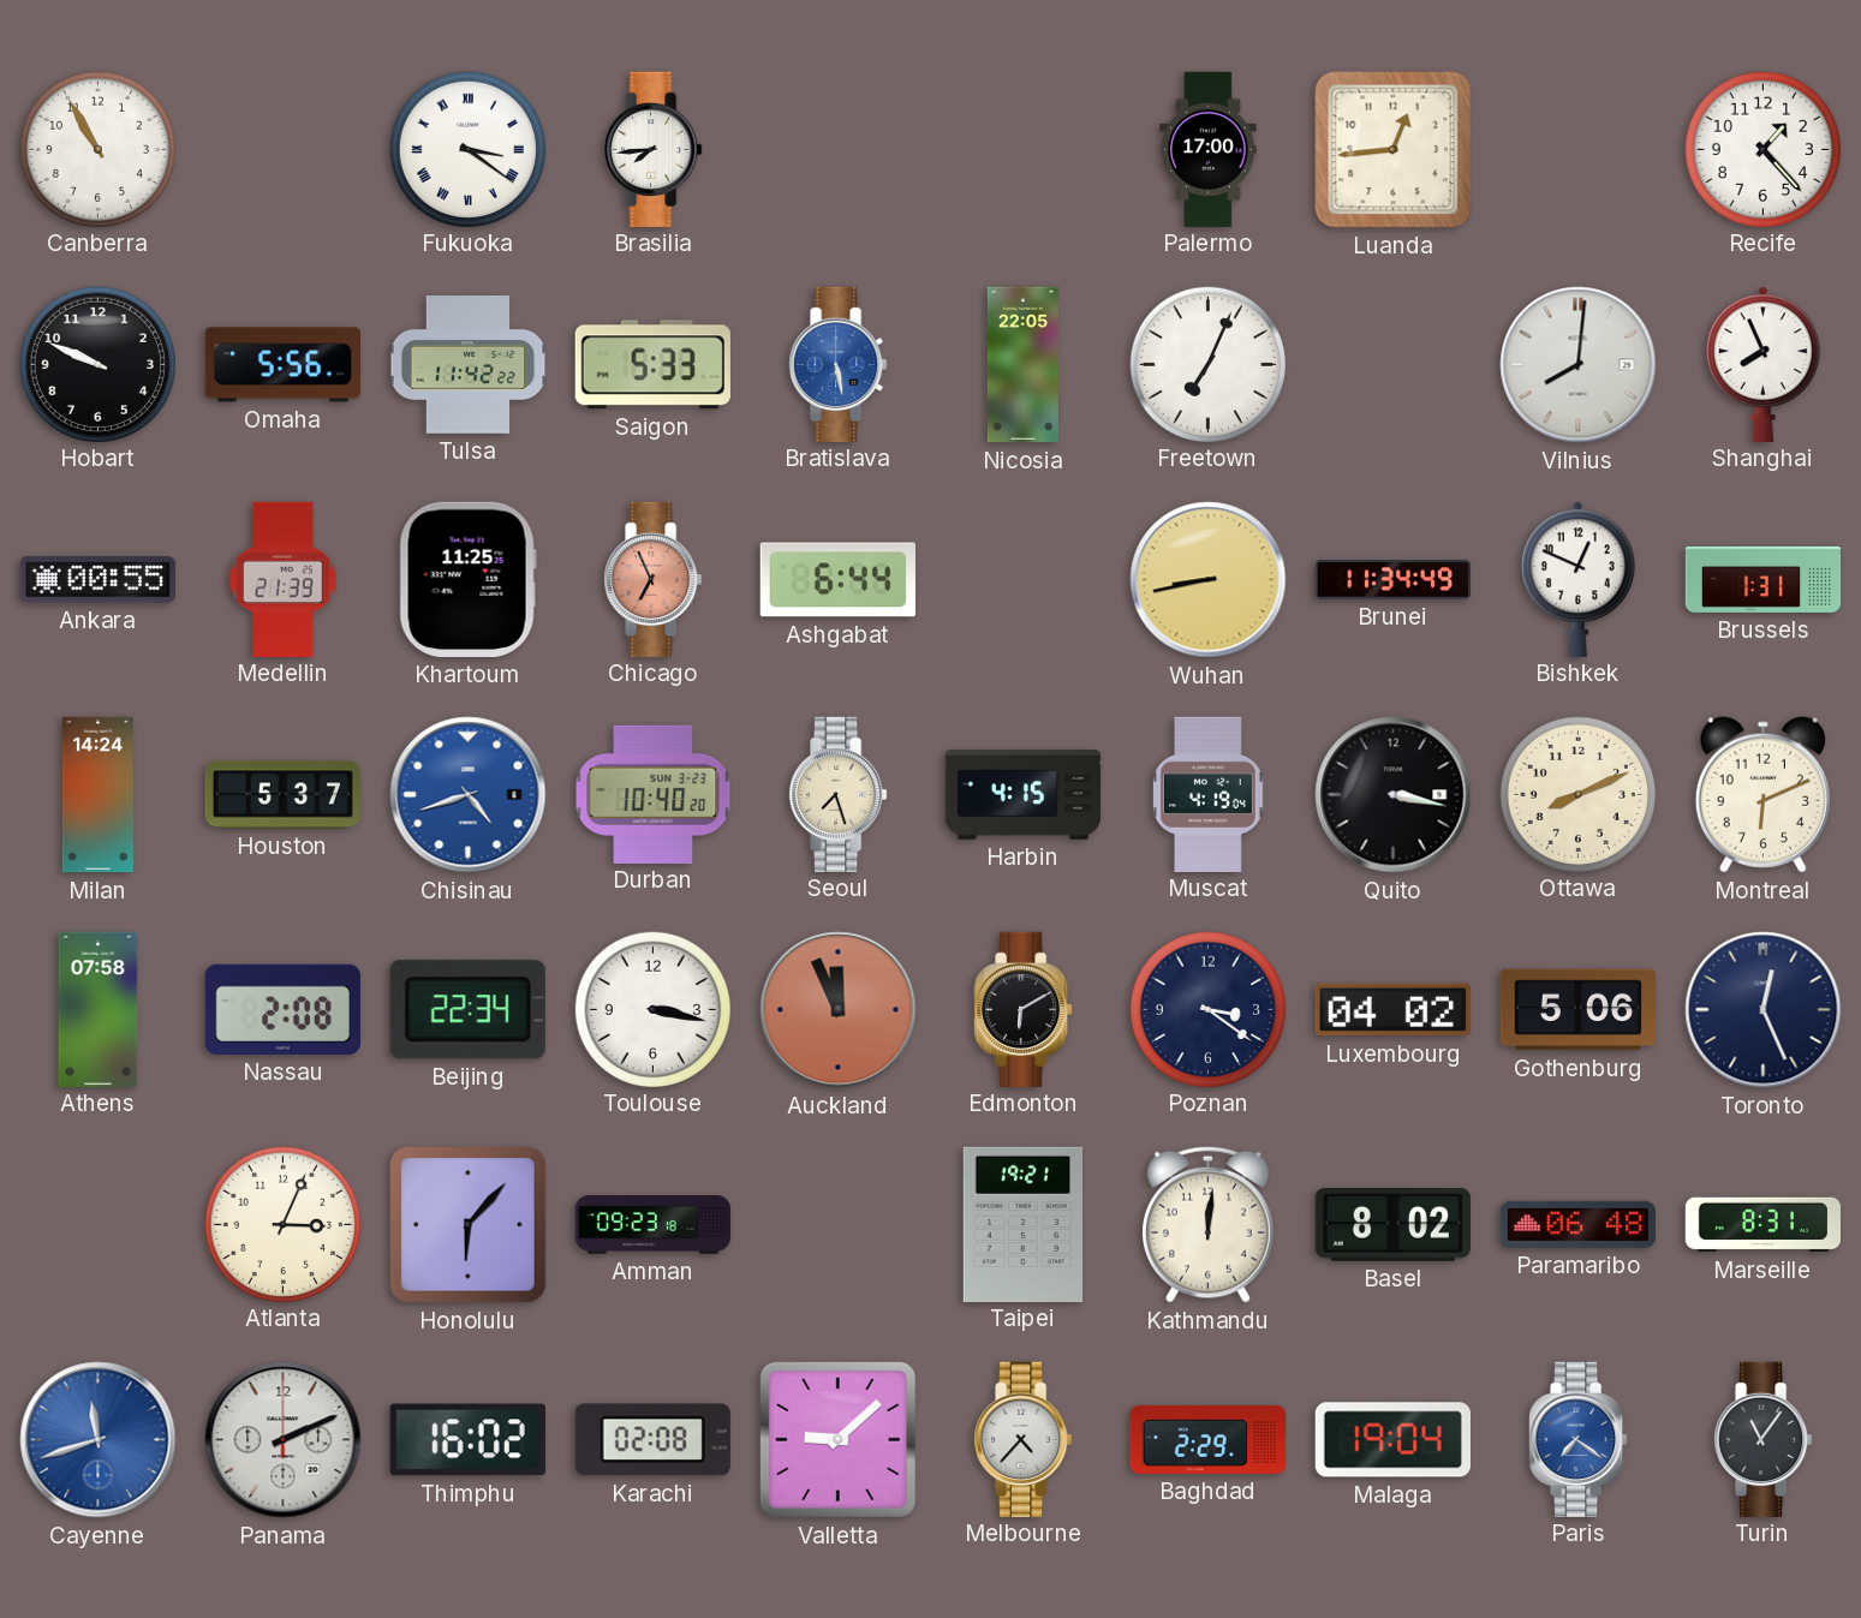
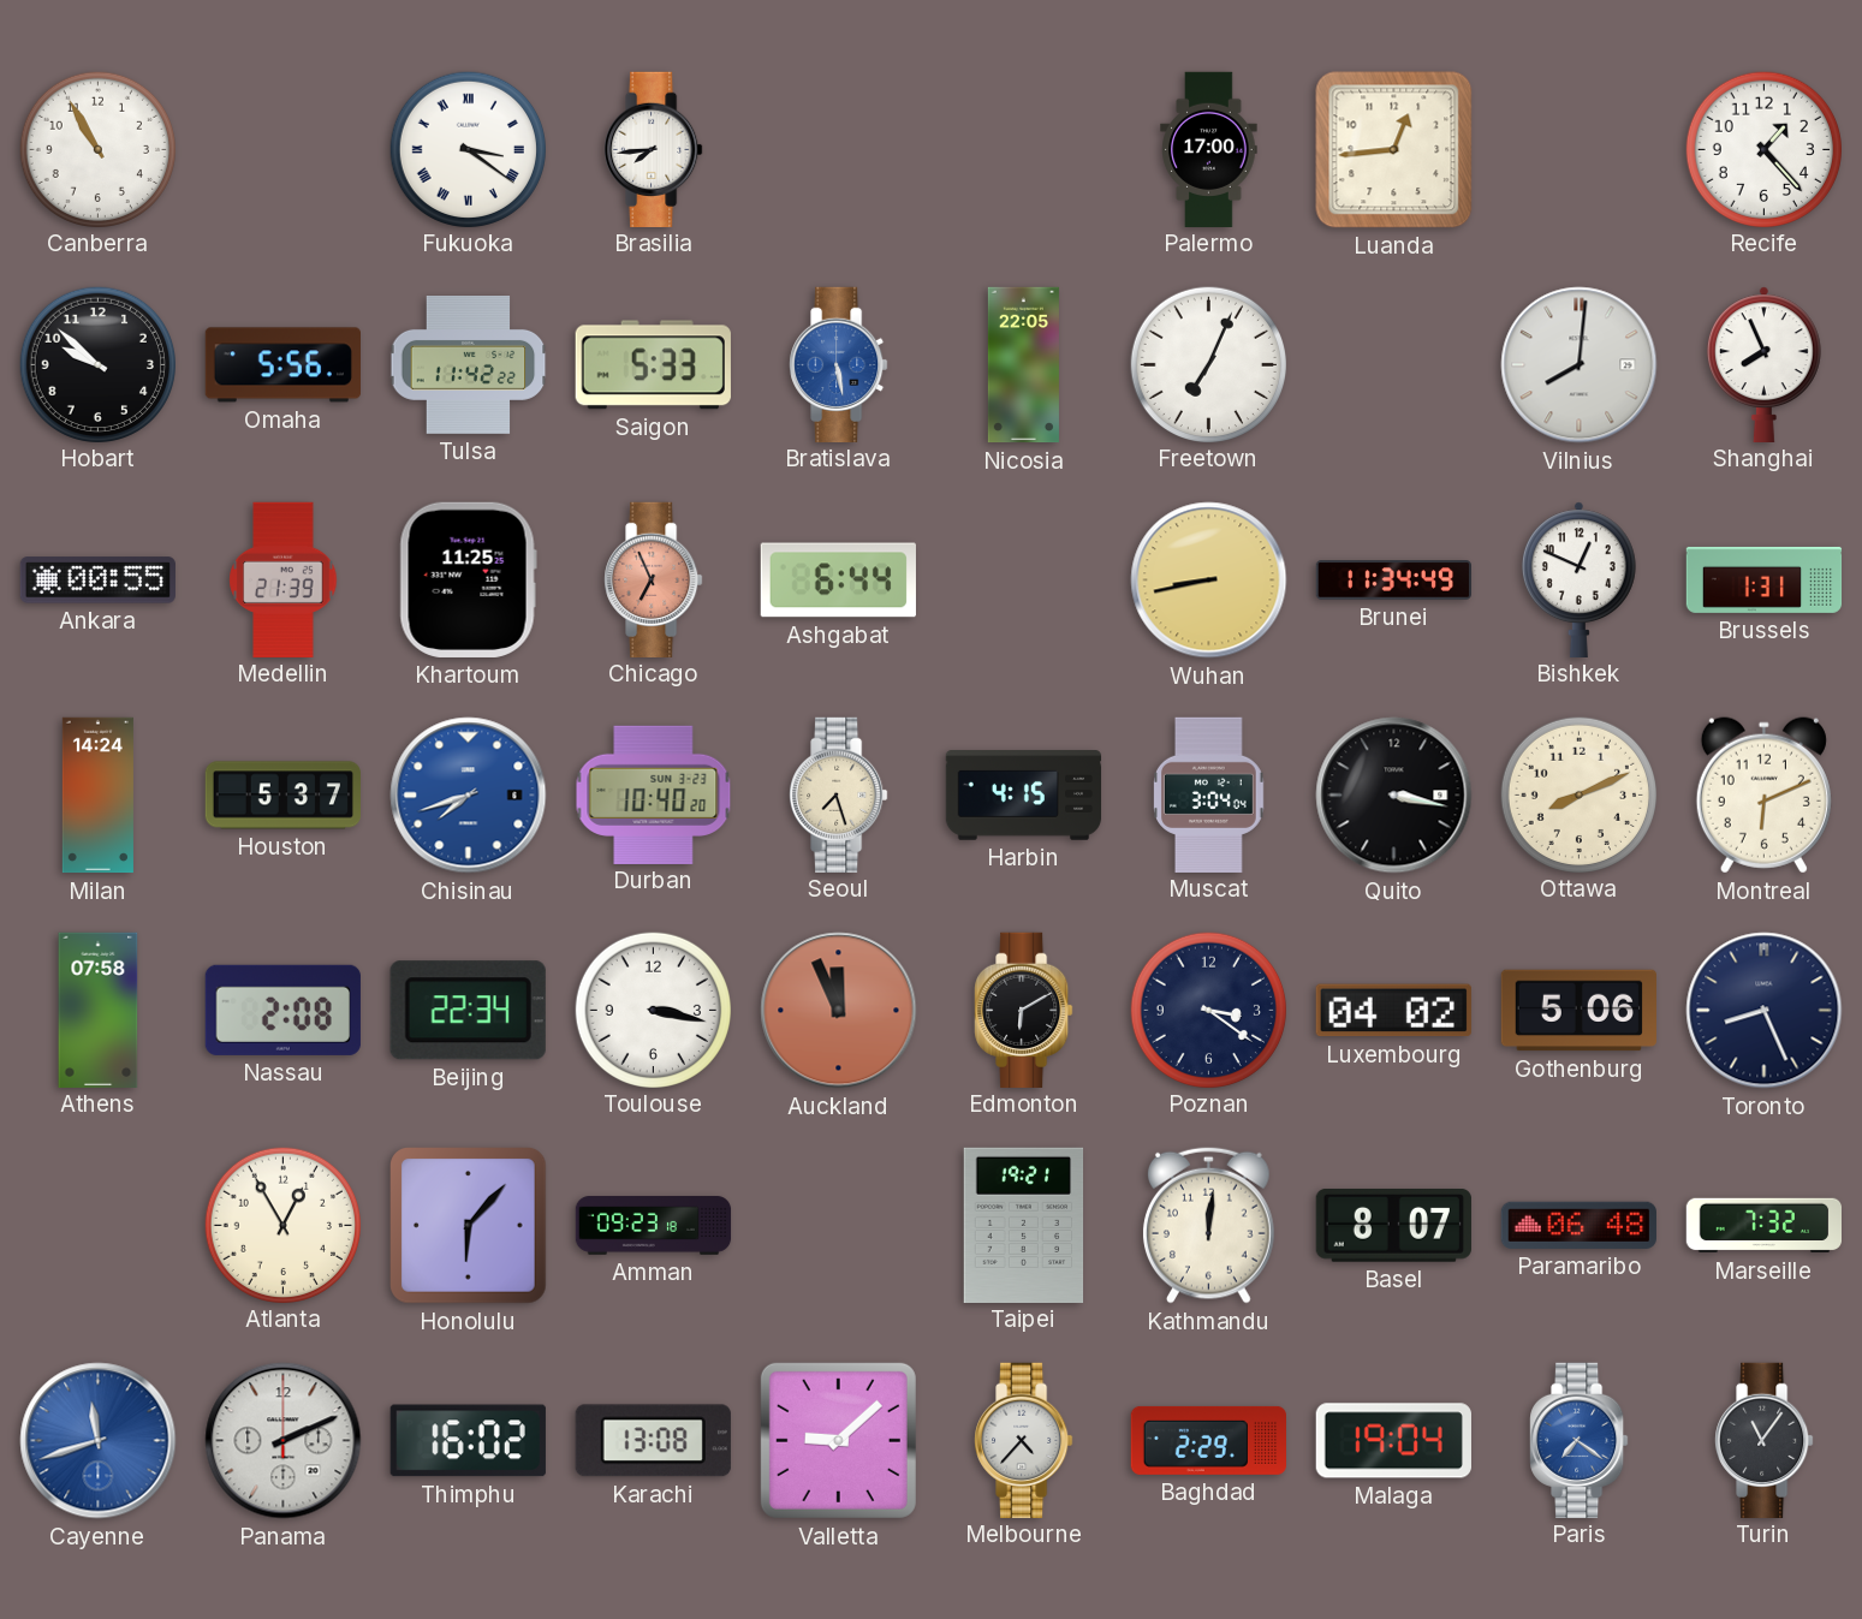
Hobart: 9:49 -> 9:52
Chisinau: 4:42 -> 7:42
Muscat: 4:19 -> 3:04
Toronto: 12:26 -> 8:26
Atlanta: 3:04 -> 12:55
Basel: 8:02 -> 8:07
Marseille: 8:31 -> 7:32
Karachi: 02:08 -> 13:08
